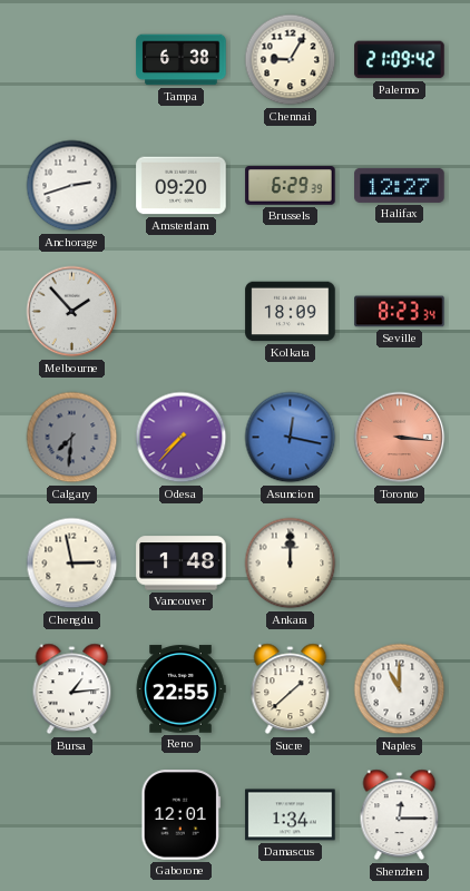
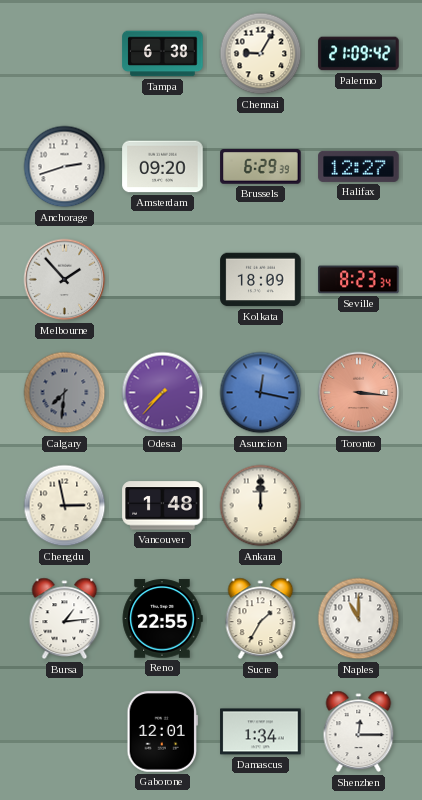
Sucre: 1:38 -> 1:35
